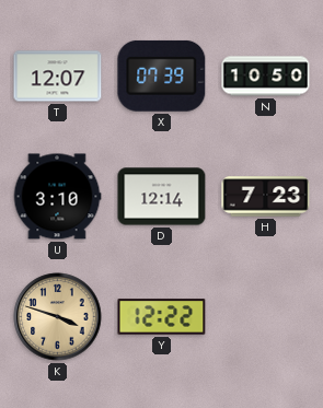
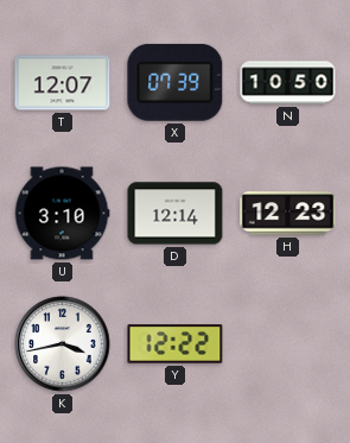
H: 7:23 -> 12:23
K: 3:48 -> 3:43
K dial: champagne -> white
